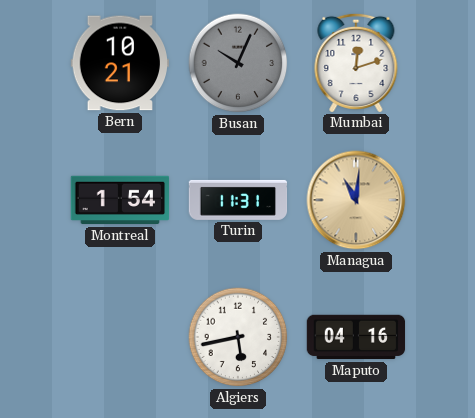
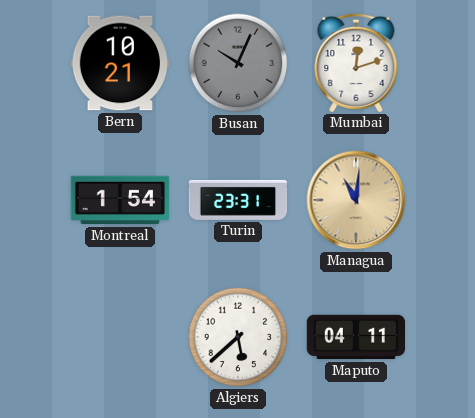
Turin: 11:31 -> 23:31
Algiers: 5:43 -> 5:38
Maputo: 04:16 -> 04:11
